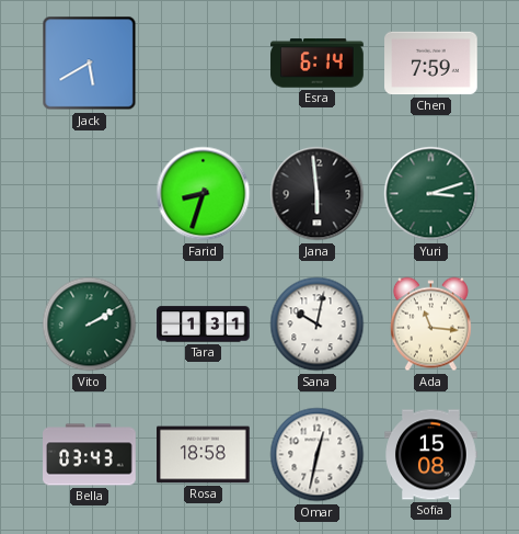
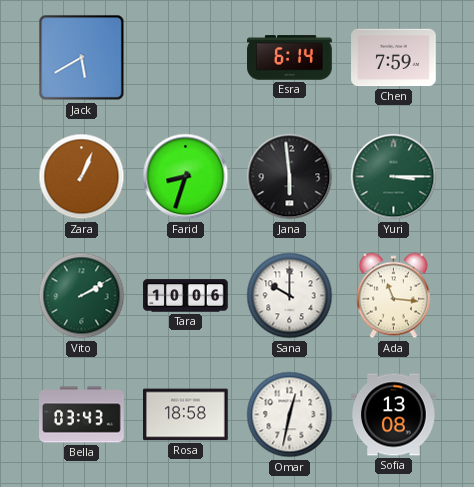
Zara: none -> 1:04
Yuri: 3:12 -> 3:15
Tara: 1:31 -> 10:06
Sana: 10:02 -> 10:00
Sofia: 15:08 -> 13:08
